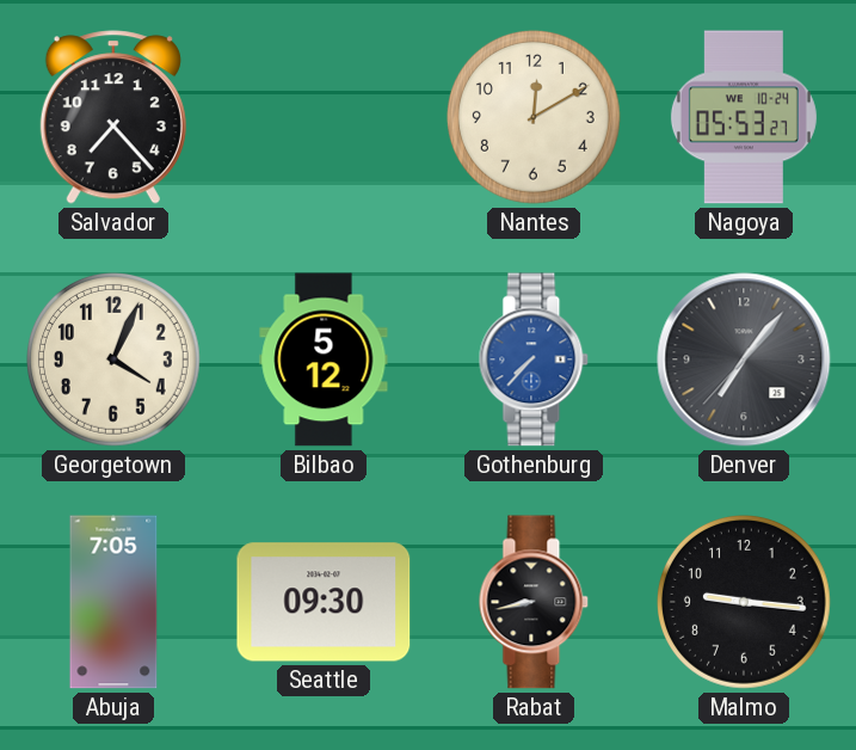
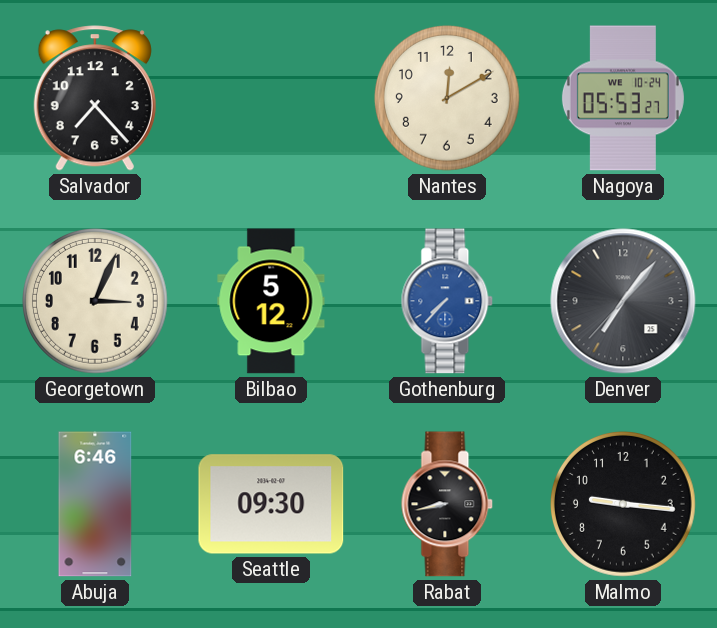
Georgetown: 4:04 -> 3:04
Abuja: 7:05 -> 6:46
